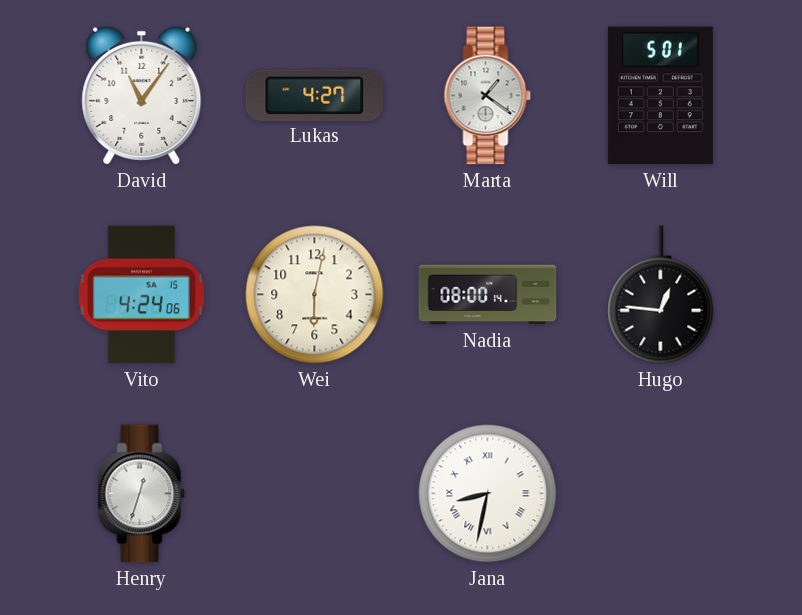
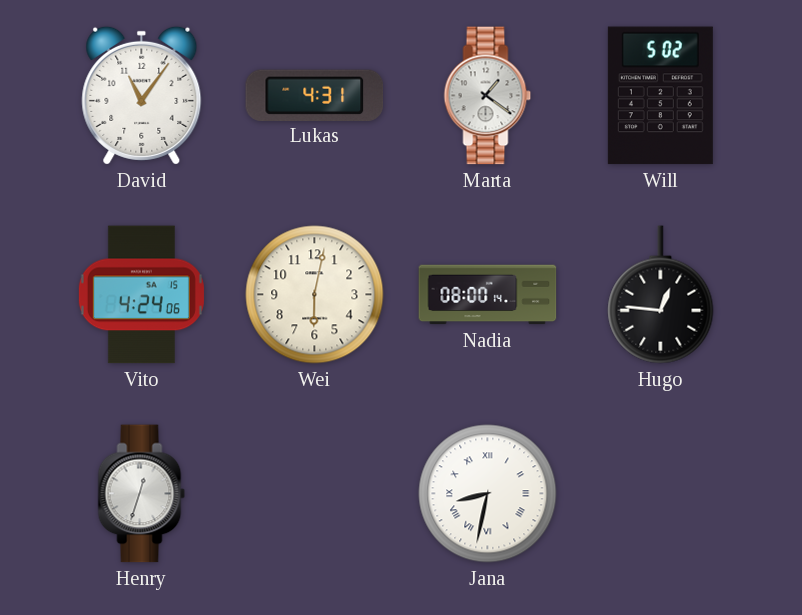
Lukas: 4:27 -> 4:31
Will: 5:01 -> 5:02
